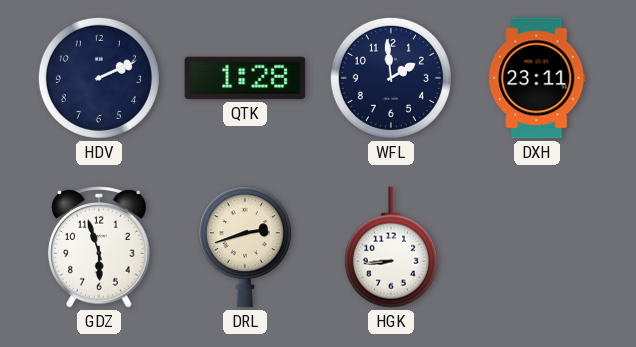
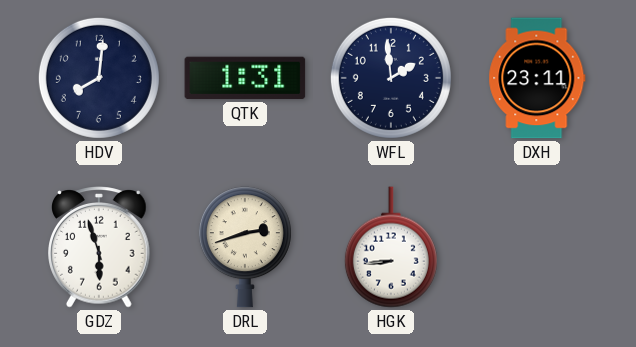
HDV: 2:11 -> 8:01
QTK: 1:28 -> 1:31
